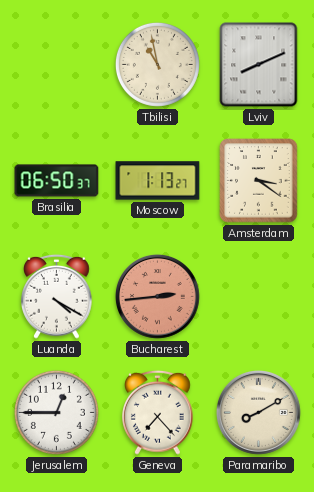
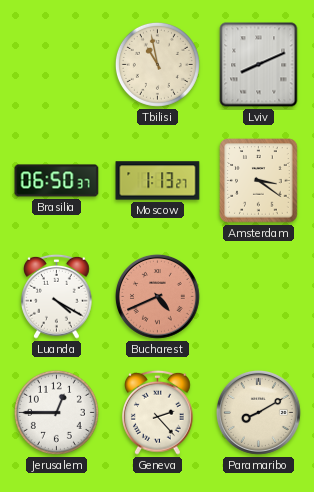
Bucharest: 2:44 -> 4:41
Geneva: 7:23 -> 2:23
